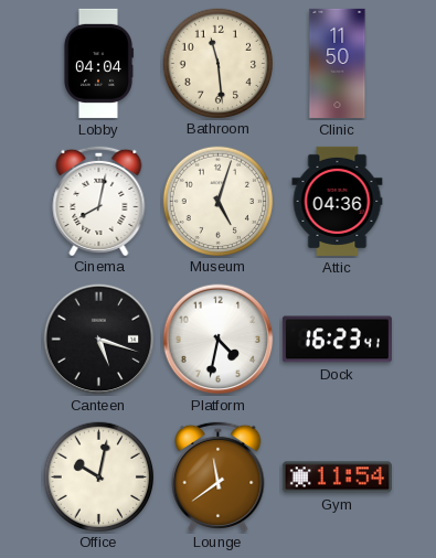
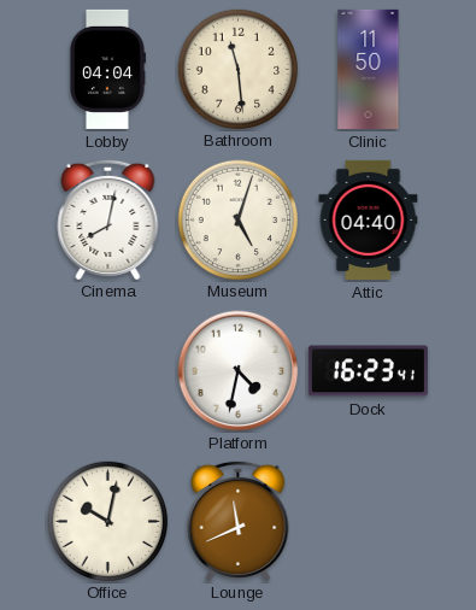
Attic: 04:36 -> 04:40
Canteen: 5:18 -> none
Lounge: 11:39 -> 11:41
Gym: 11:54 -> none
